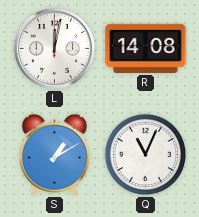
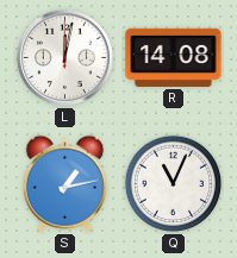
S: 1:10 -> 1:13
